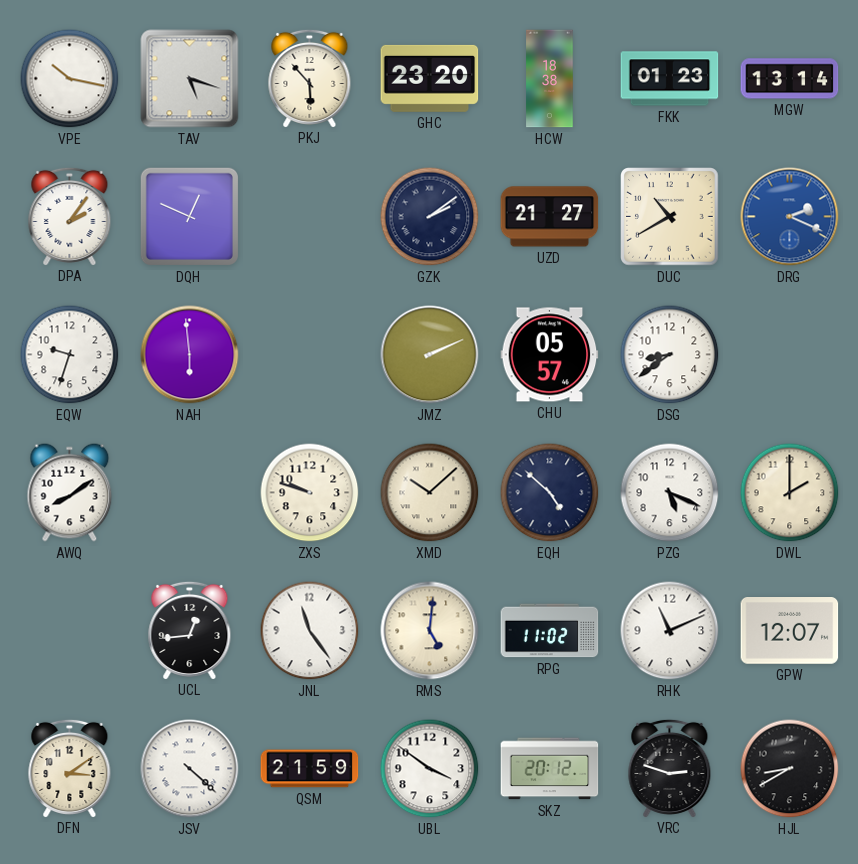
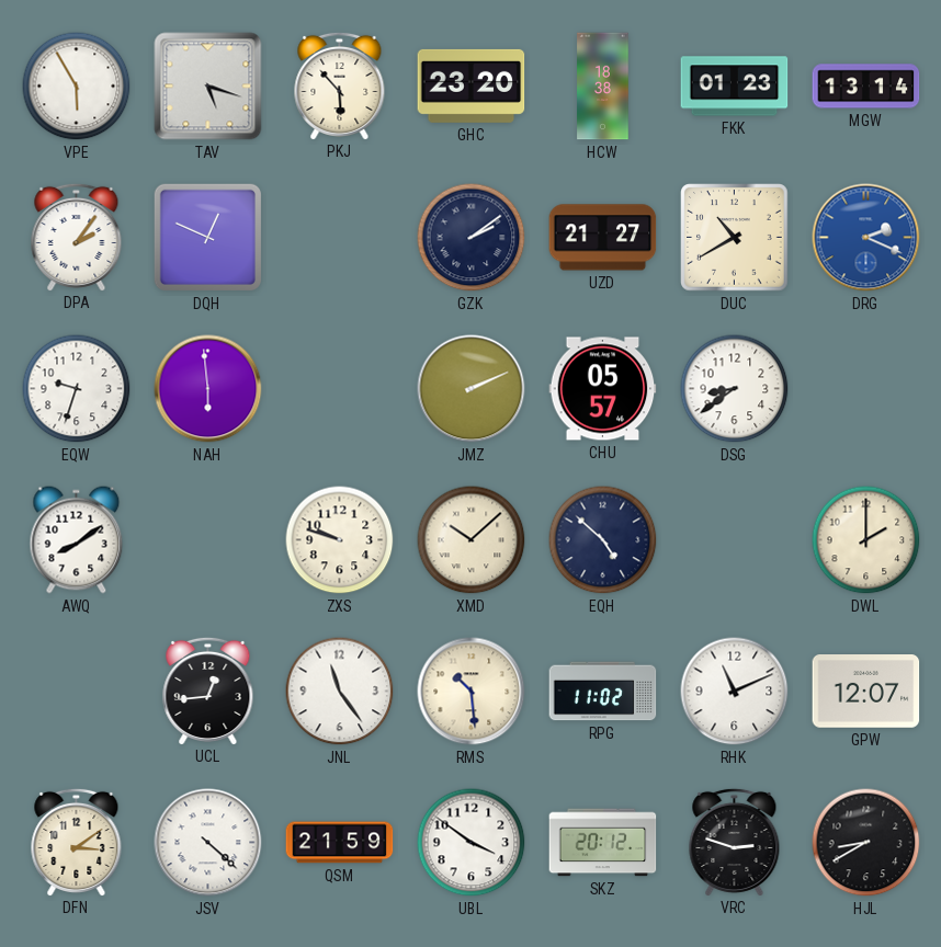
VPE: 10:17 -> 5:55
PZG: 5:19 -> none
RMS: 5:01 -> 10:29
